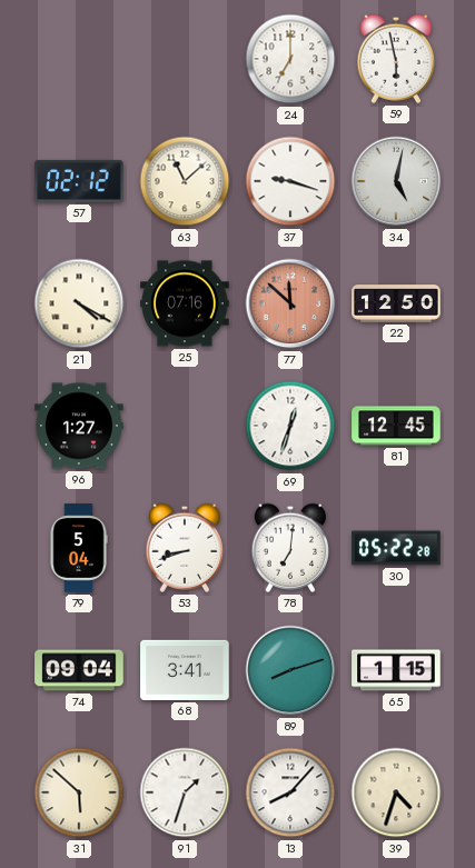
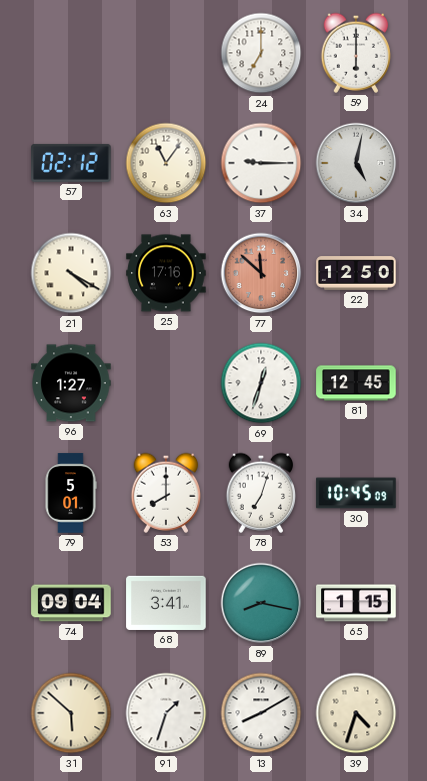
59: 5:58 -> 6:00
63: 11:08 -> 11:06
37: 9:18 -> 9:15
25: 07:16 -> 17:16
79: 5:04 -> 5:01
53: 8:42 -> 8:00
78: 7:01 -> 7:03
30: 05:22 -> 10:45
89: 8:12 -> 8:17
13: 8:07 -> 8:10
